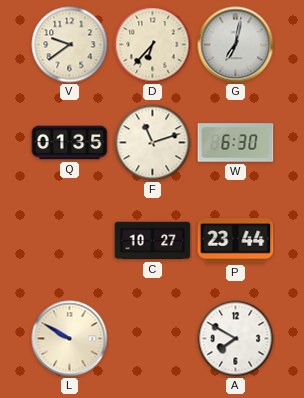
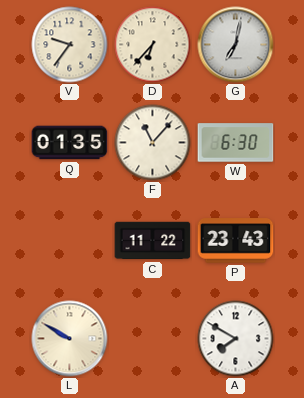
V: 9:39 -> 9:36
F: 11:12 -> 11:07
C: 10:27 -> 11:22
P: 23:44 -> 23:43
